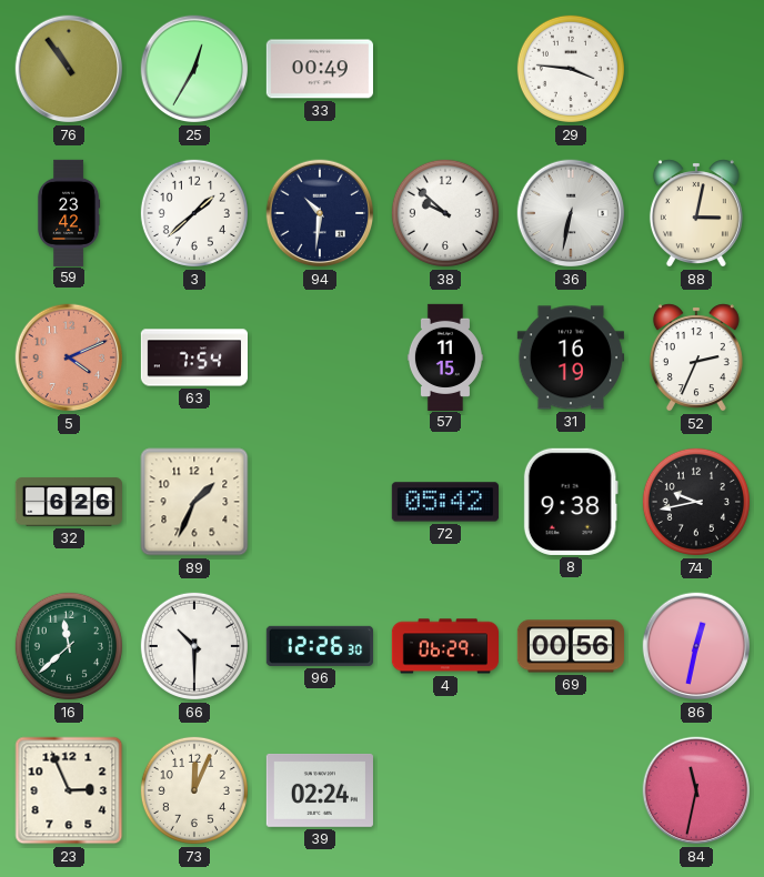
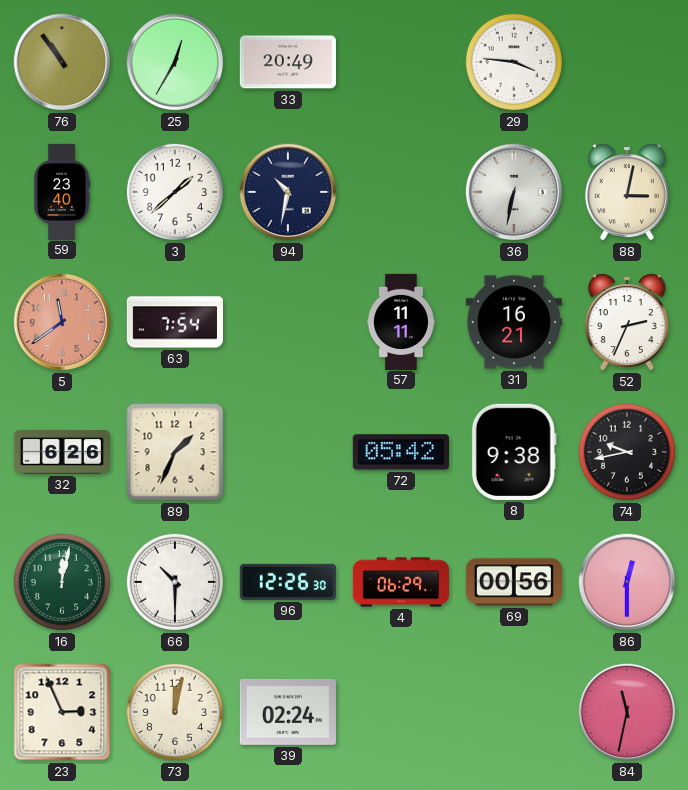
33: 00:49 -> 20:49
59: 23:42 -> 23:40
94: 10:31 -> 10:32
38: 9:52 -> none
5: 4:11 -> 11:39
57: 11:15 -> 11:11
31: 16:19 -> 16:21
16: 11:38 -> 12:02
86: 12:32 -> 12:30
73: 12:04 -> 12:02
